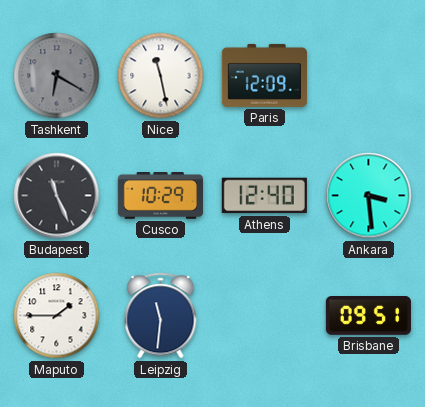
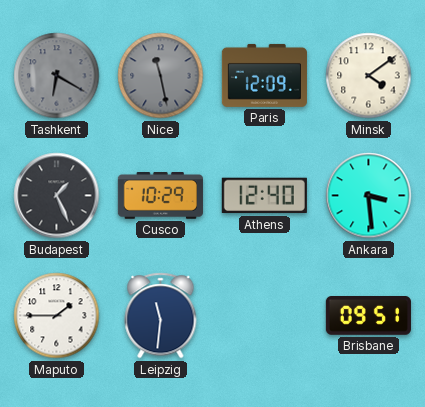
Nice dial: white -> grey
Minsk: none -> 4:09
Budapest: 11:26 -> 1:26
